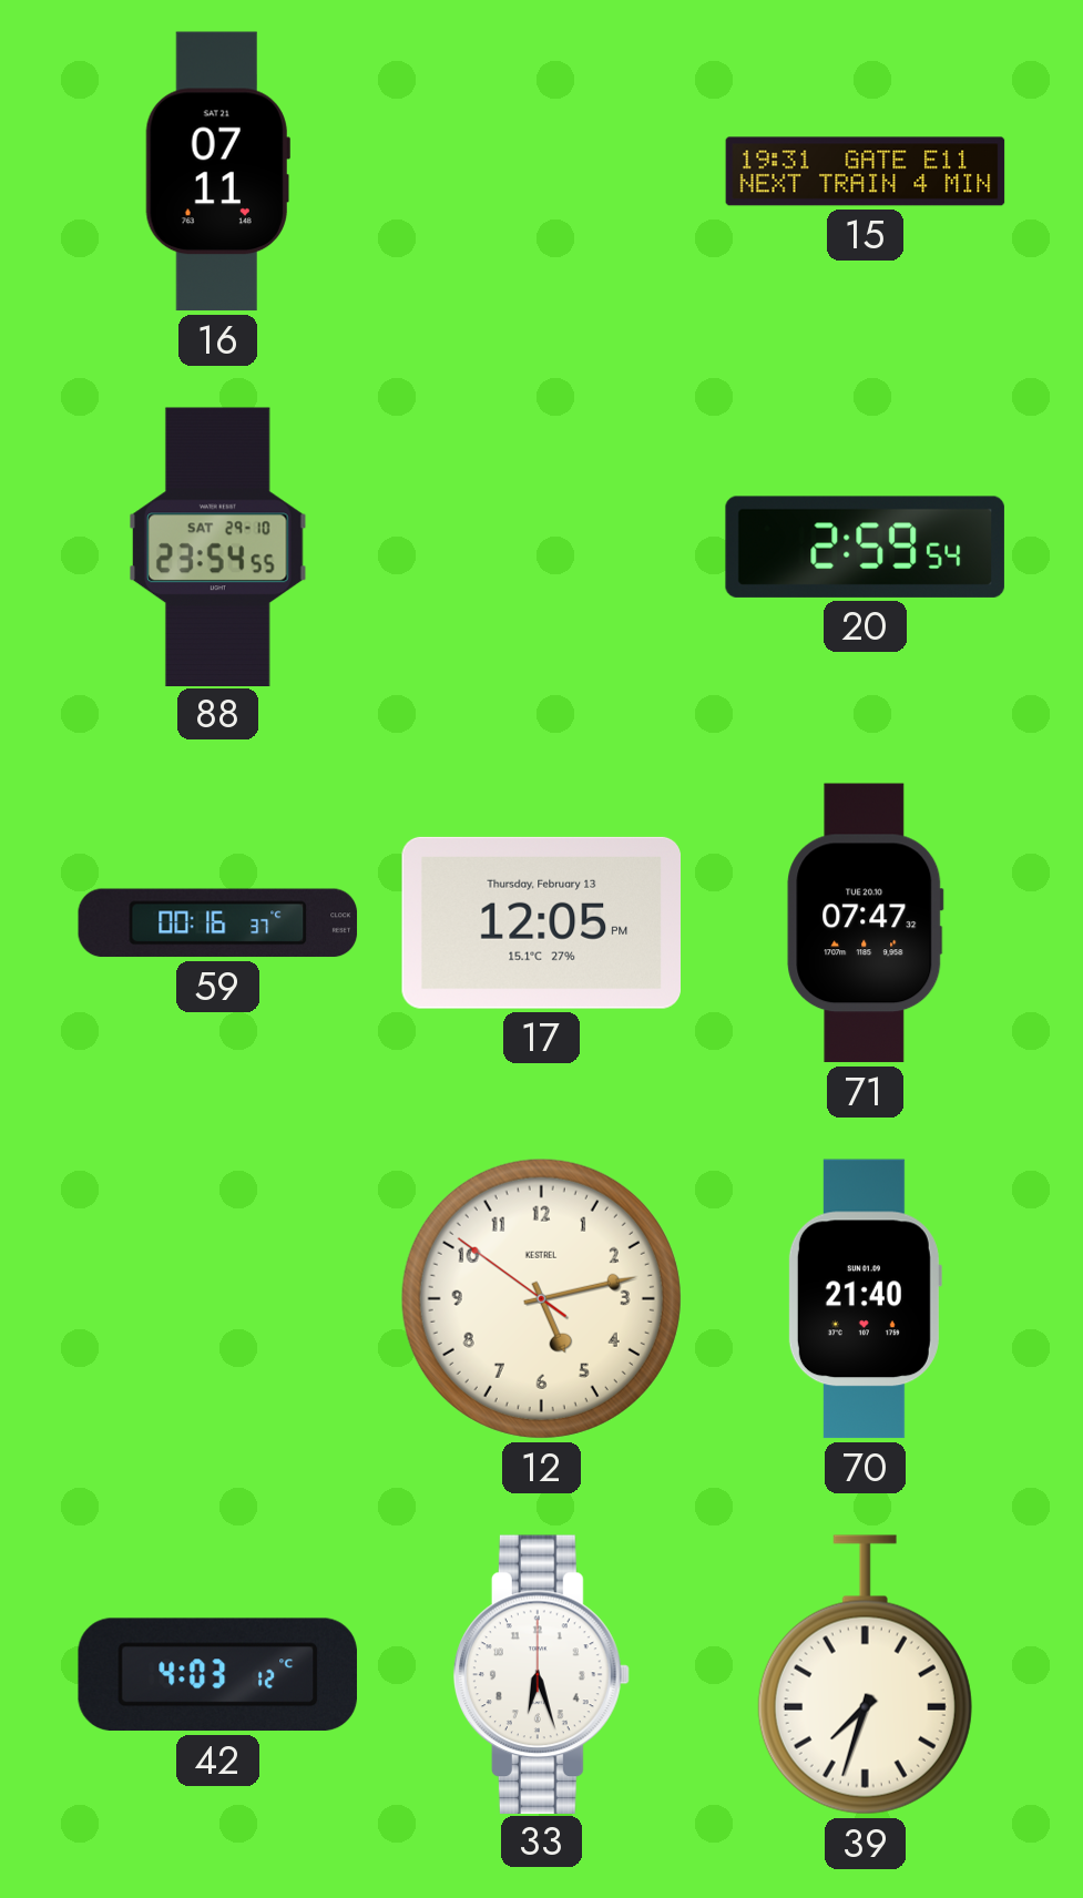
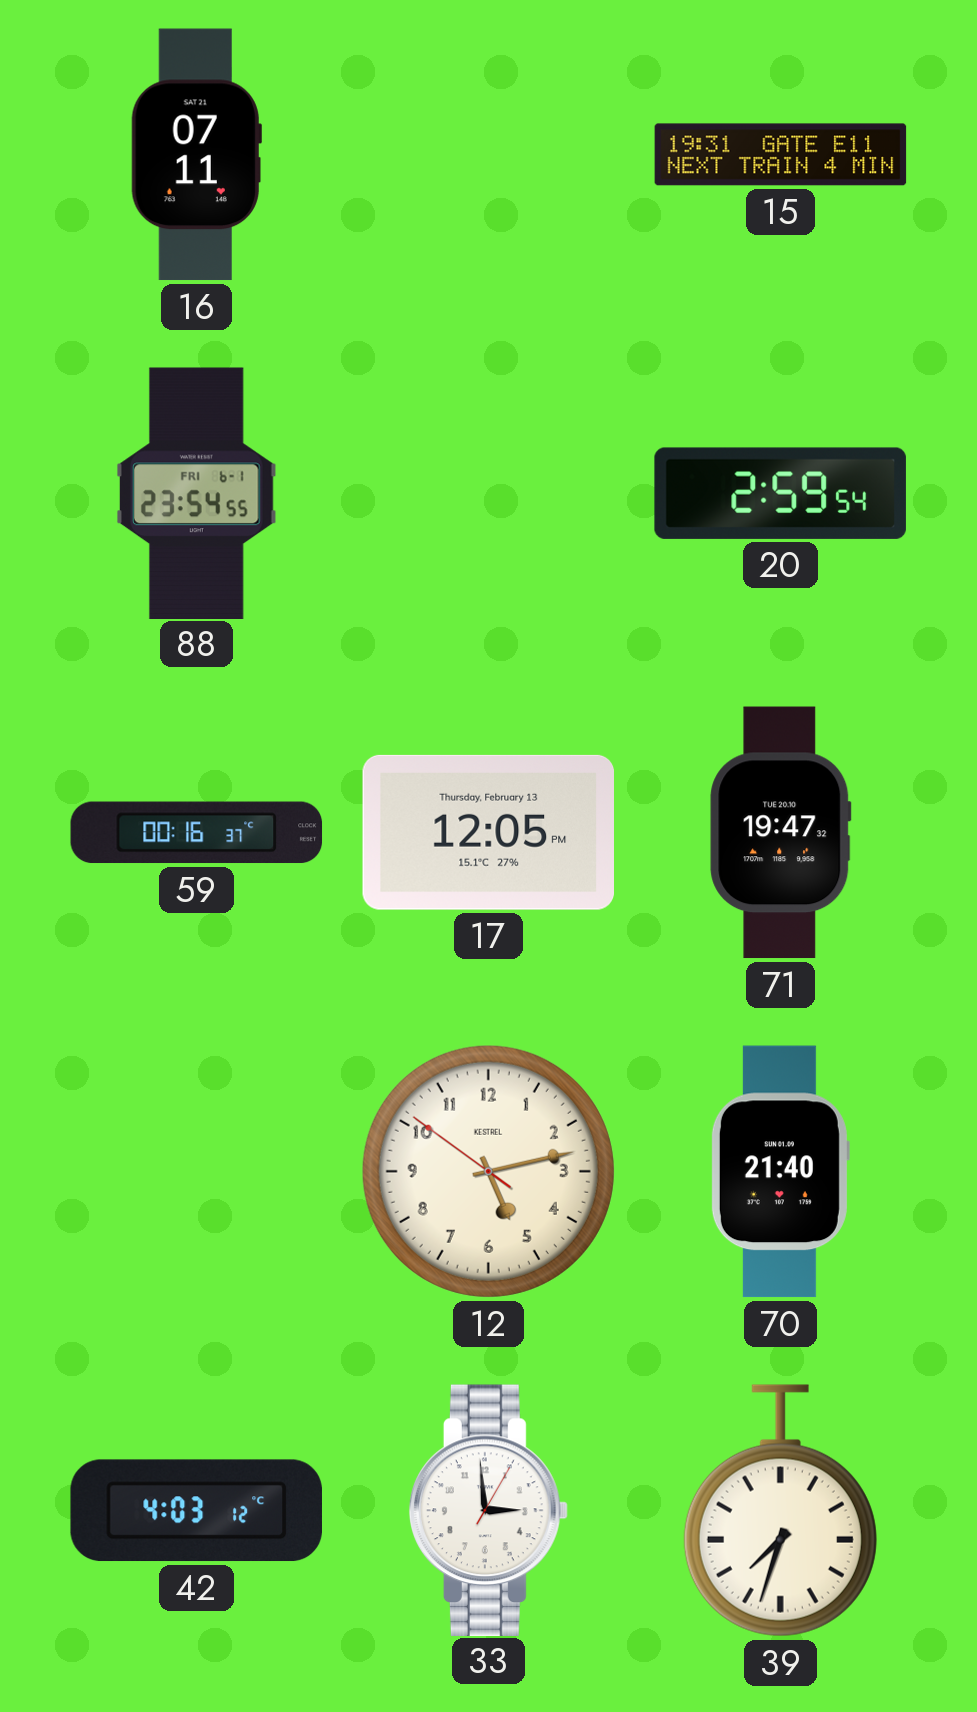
88 date: SAT 29-10 -> FRI 6-1
71: 07:47 -> 19:47
33: 6:27 -> 2:59
